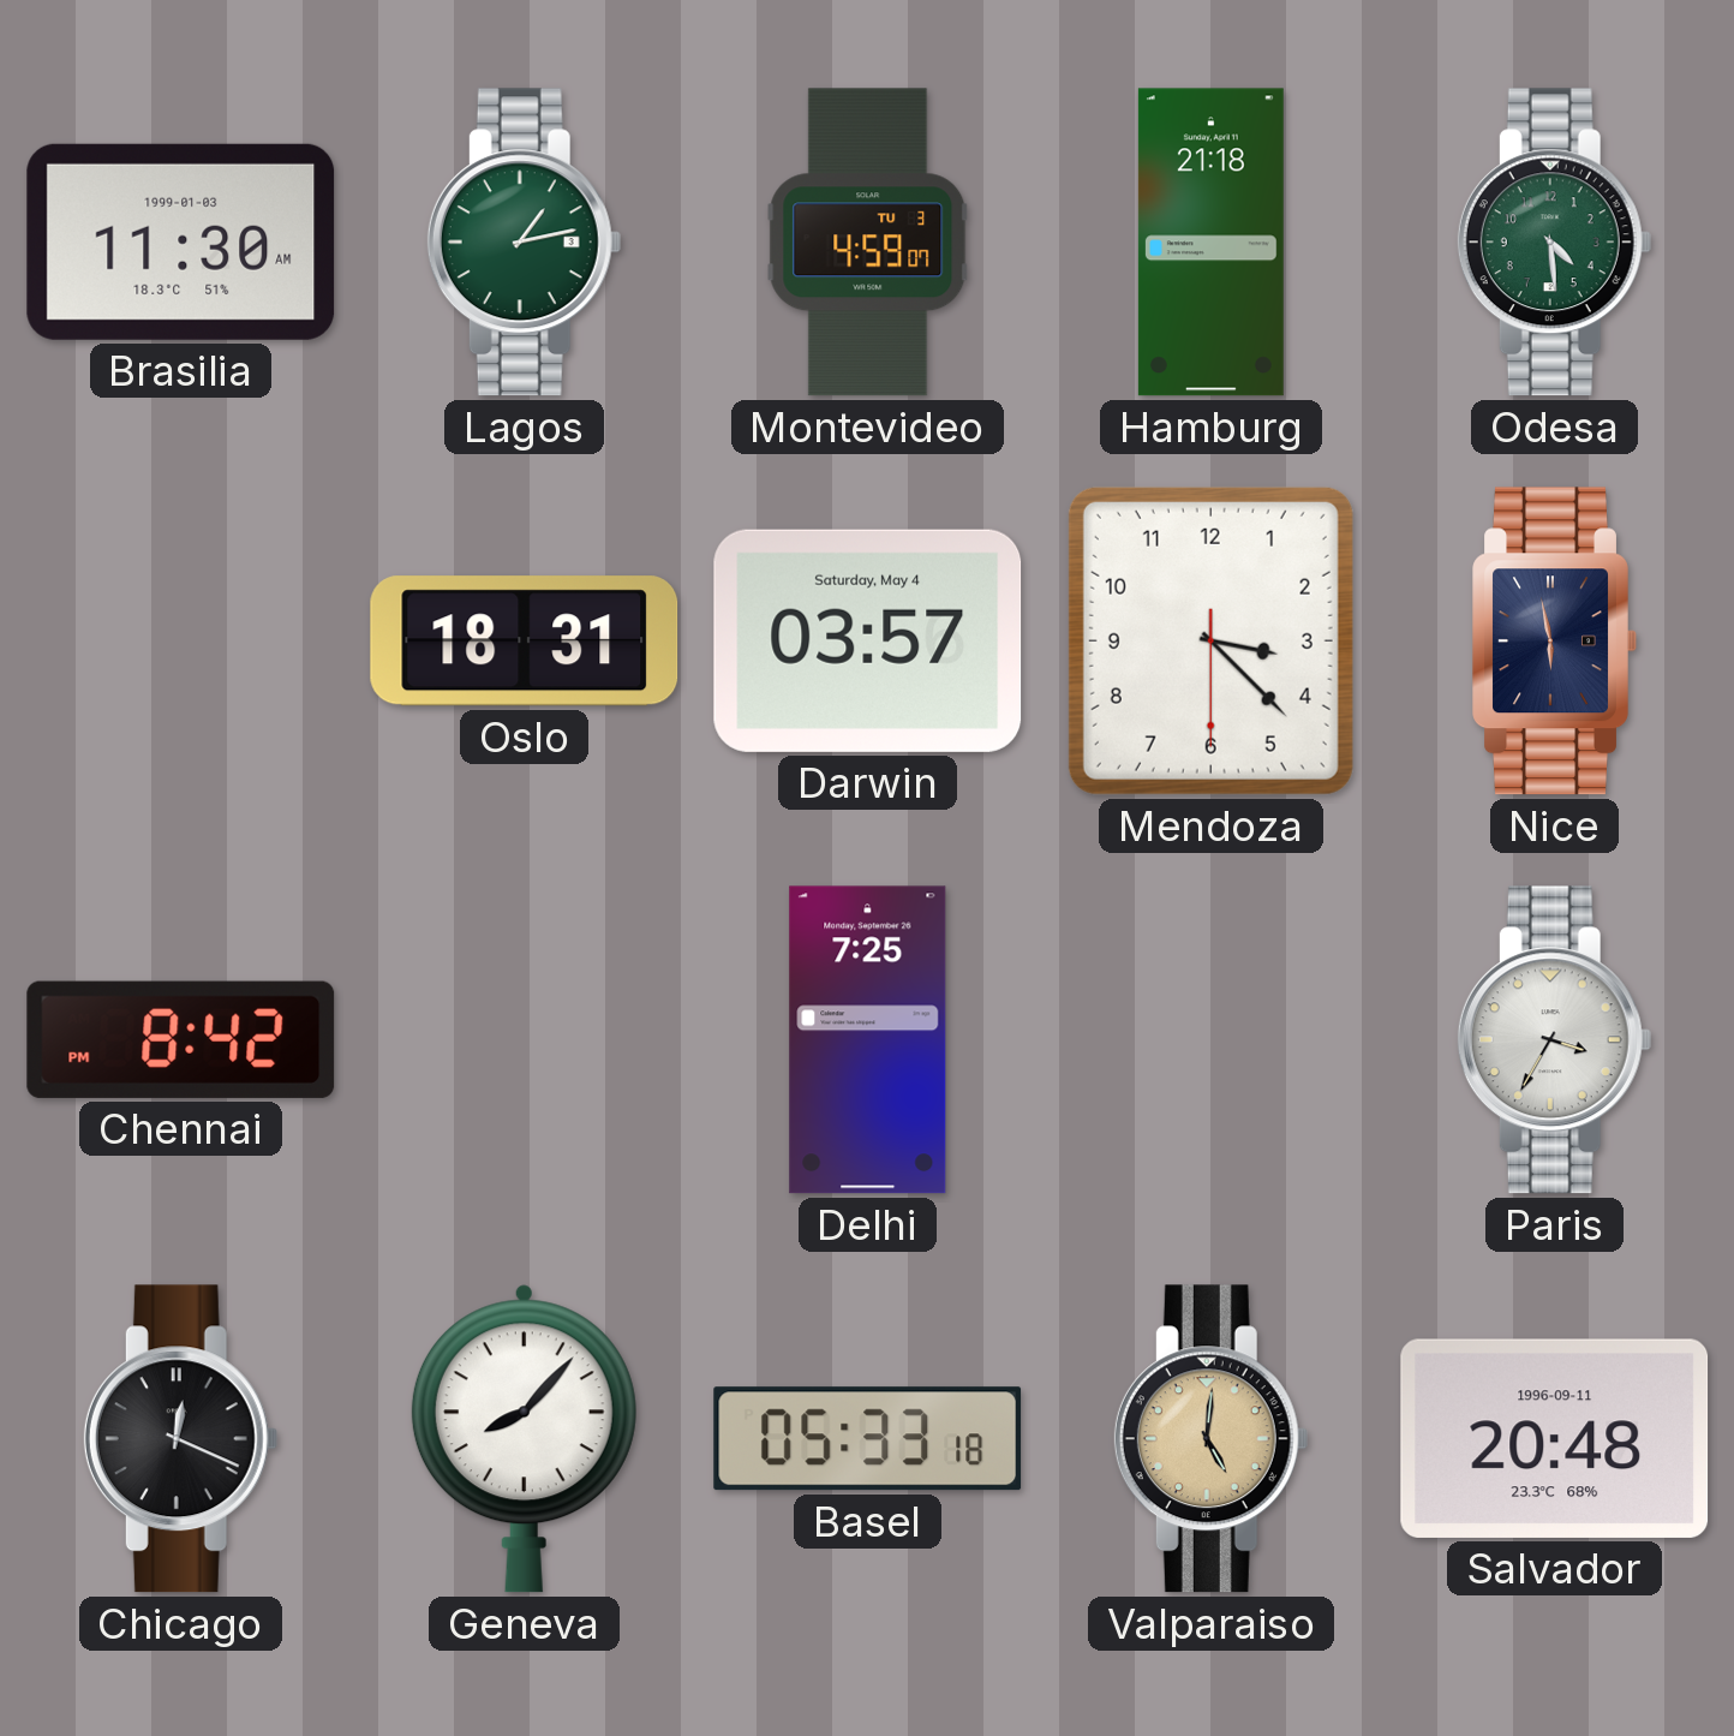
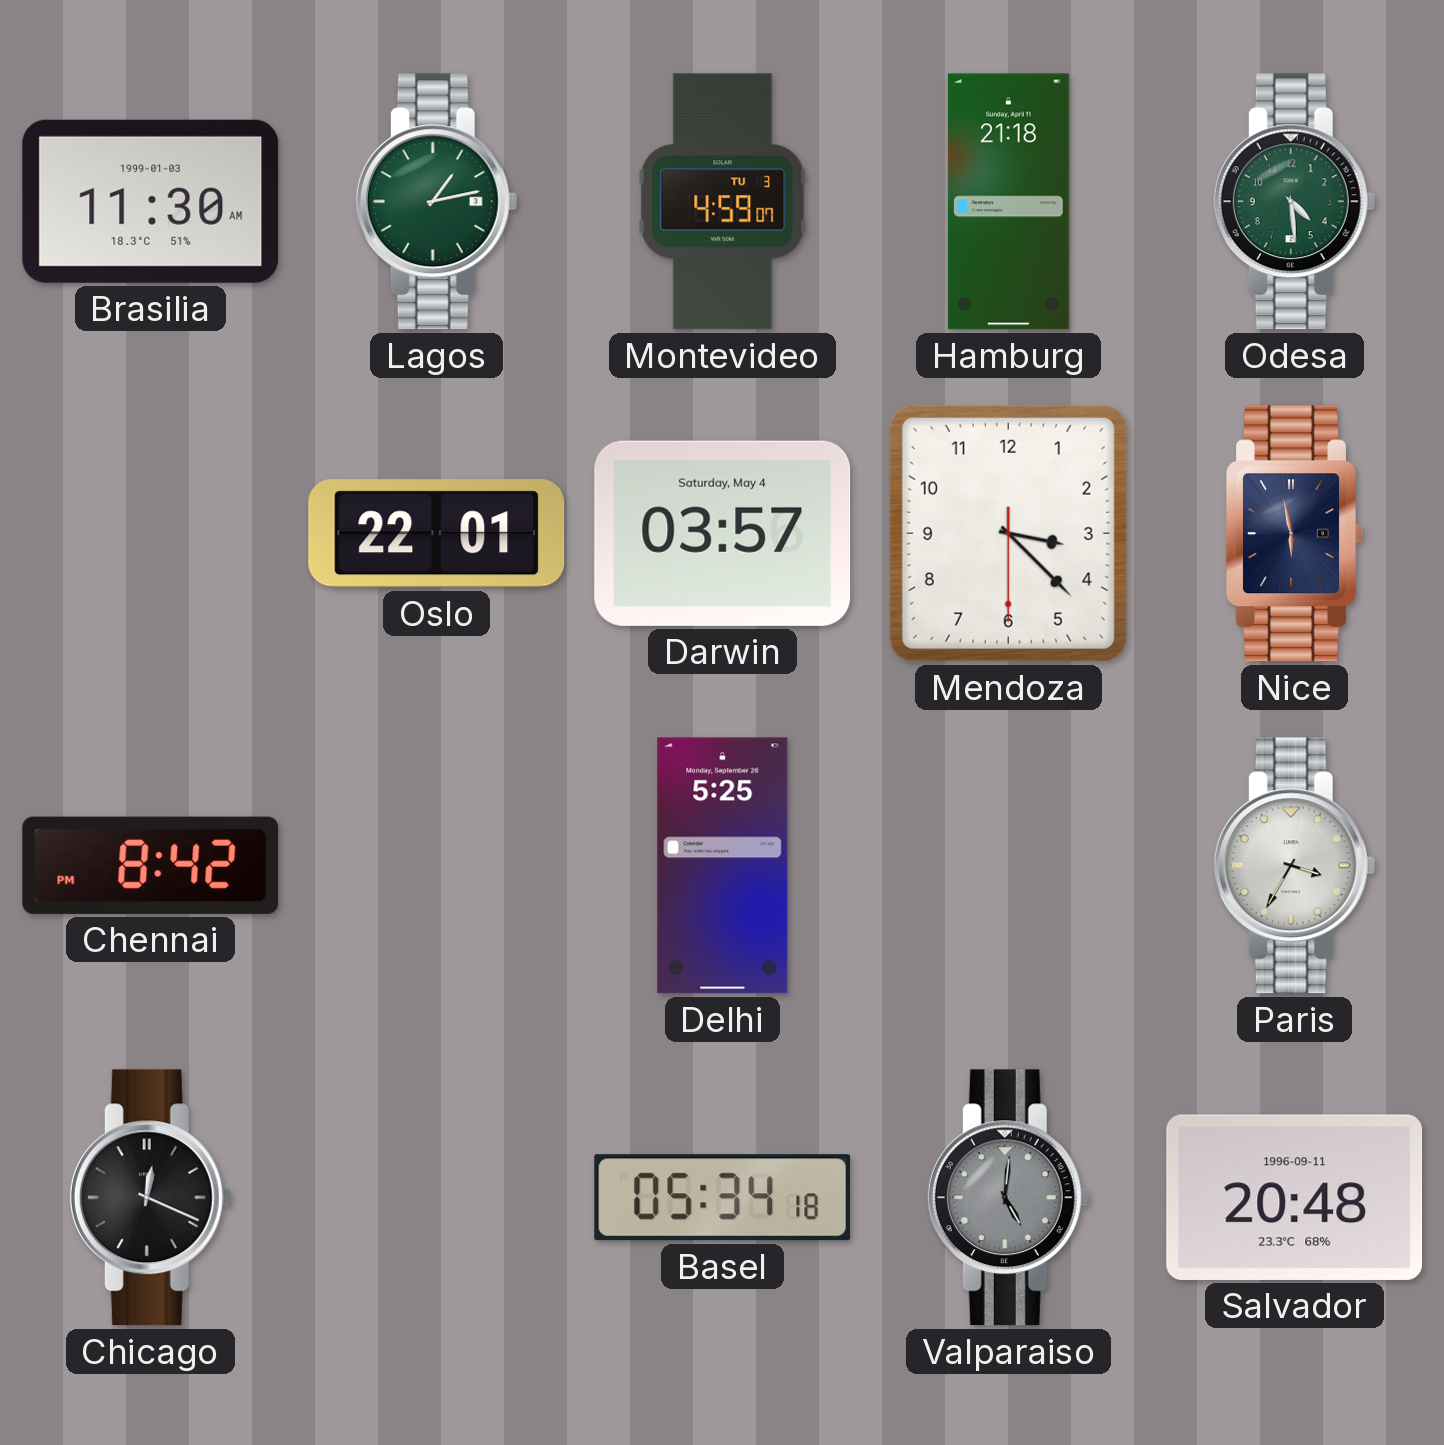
Oslo: 18:31 -> 22:01
Delhi: 7:25 -> 5:25
Geneva: 8:07 -> none
Basel: 05:33 -> 05:34
Valparaiso dial: champagne -> grey
